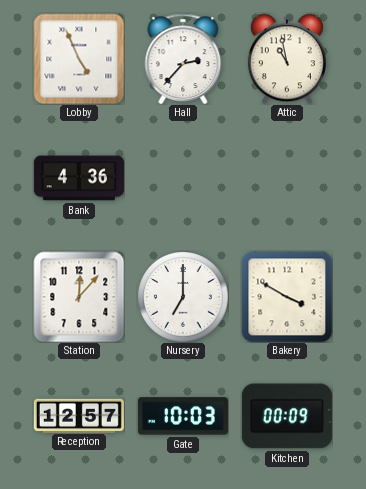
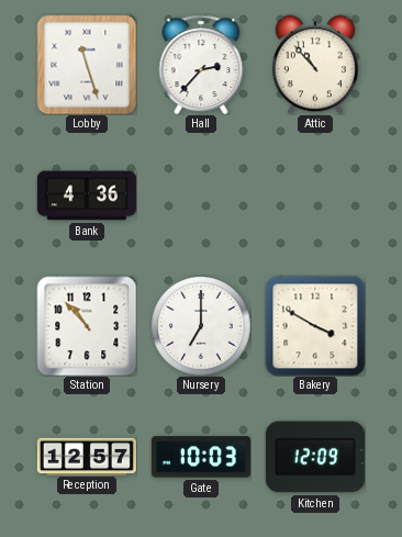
Lobby: 4:56 -> 11:27
Attic: 10:58 -> 10:53
Station: 12:07 -> 10:53
Kitchen: 00:09 -> 12:09
